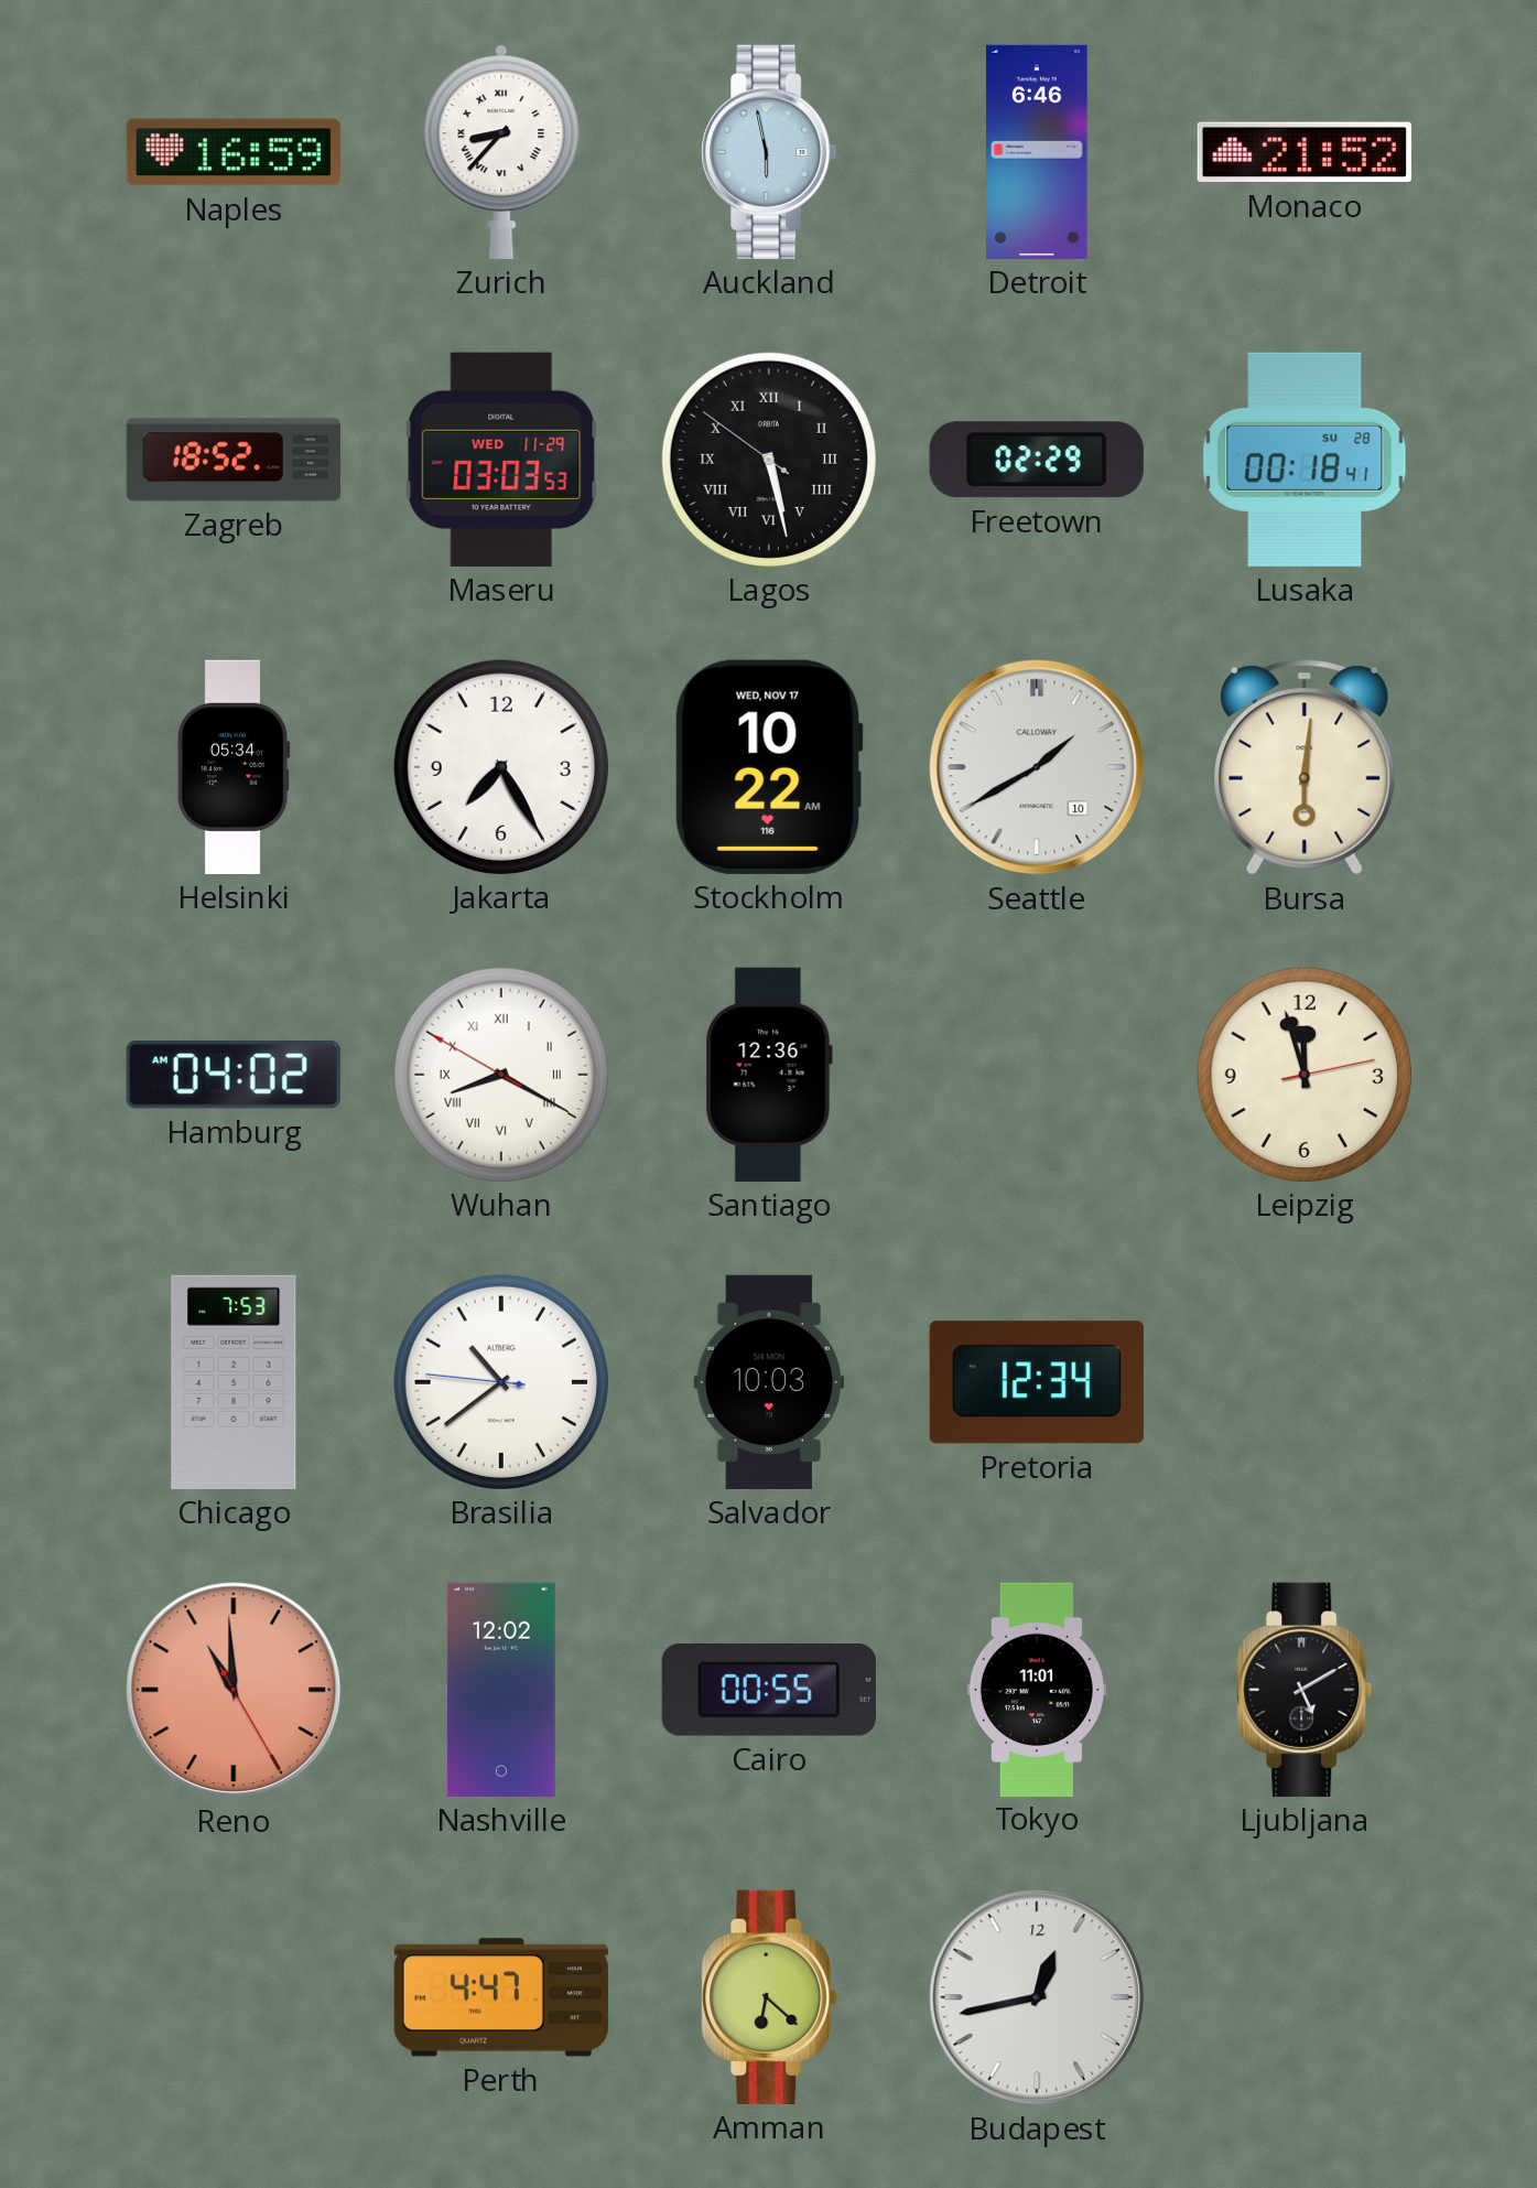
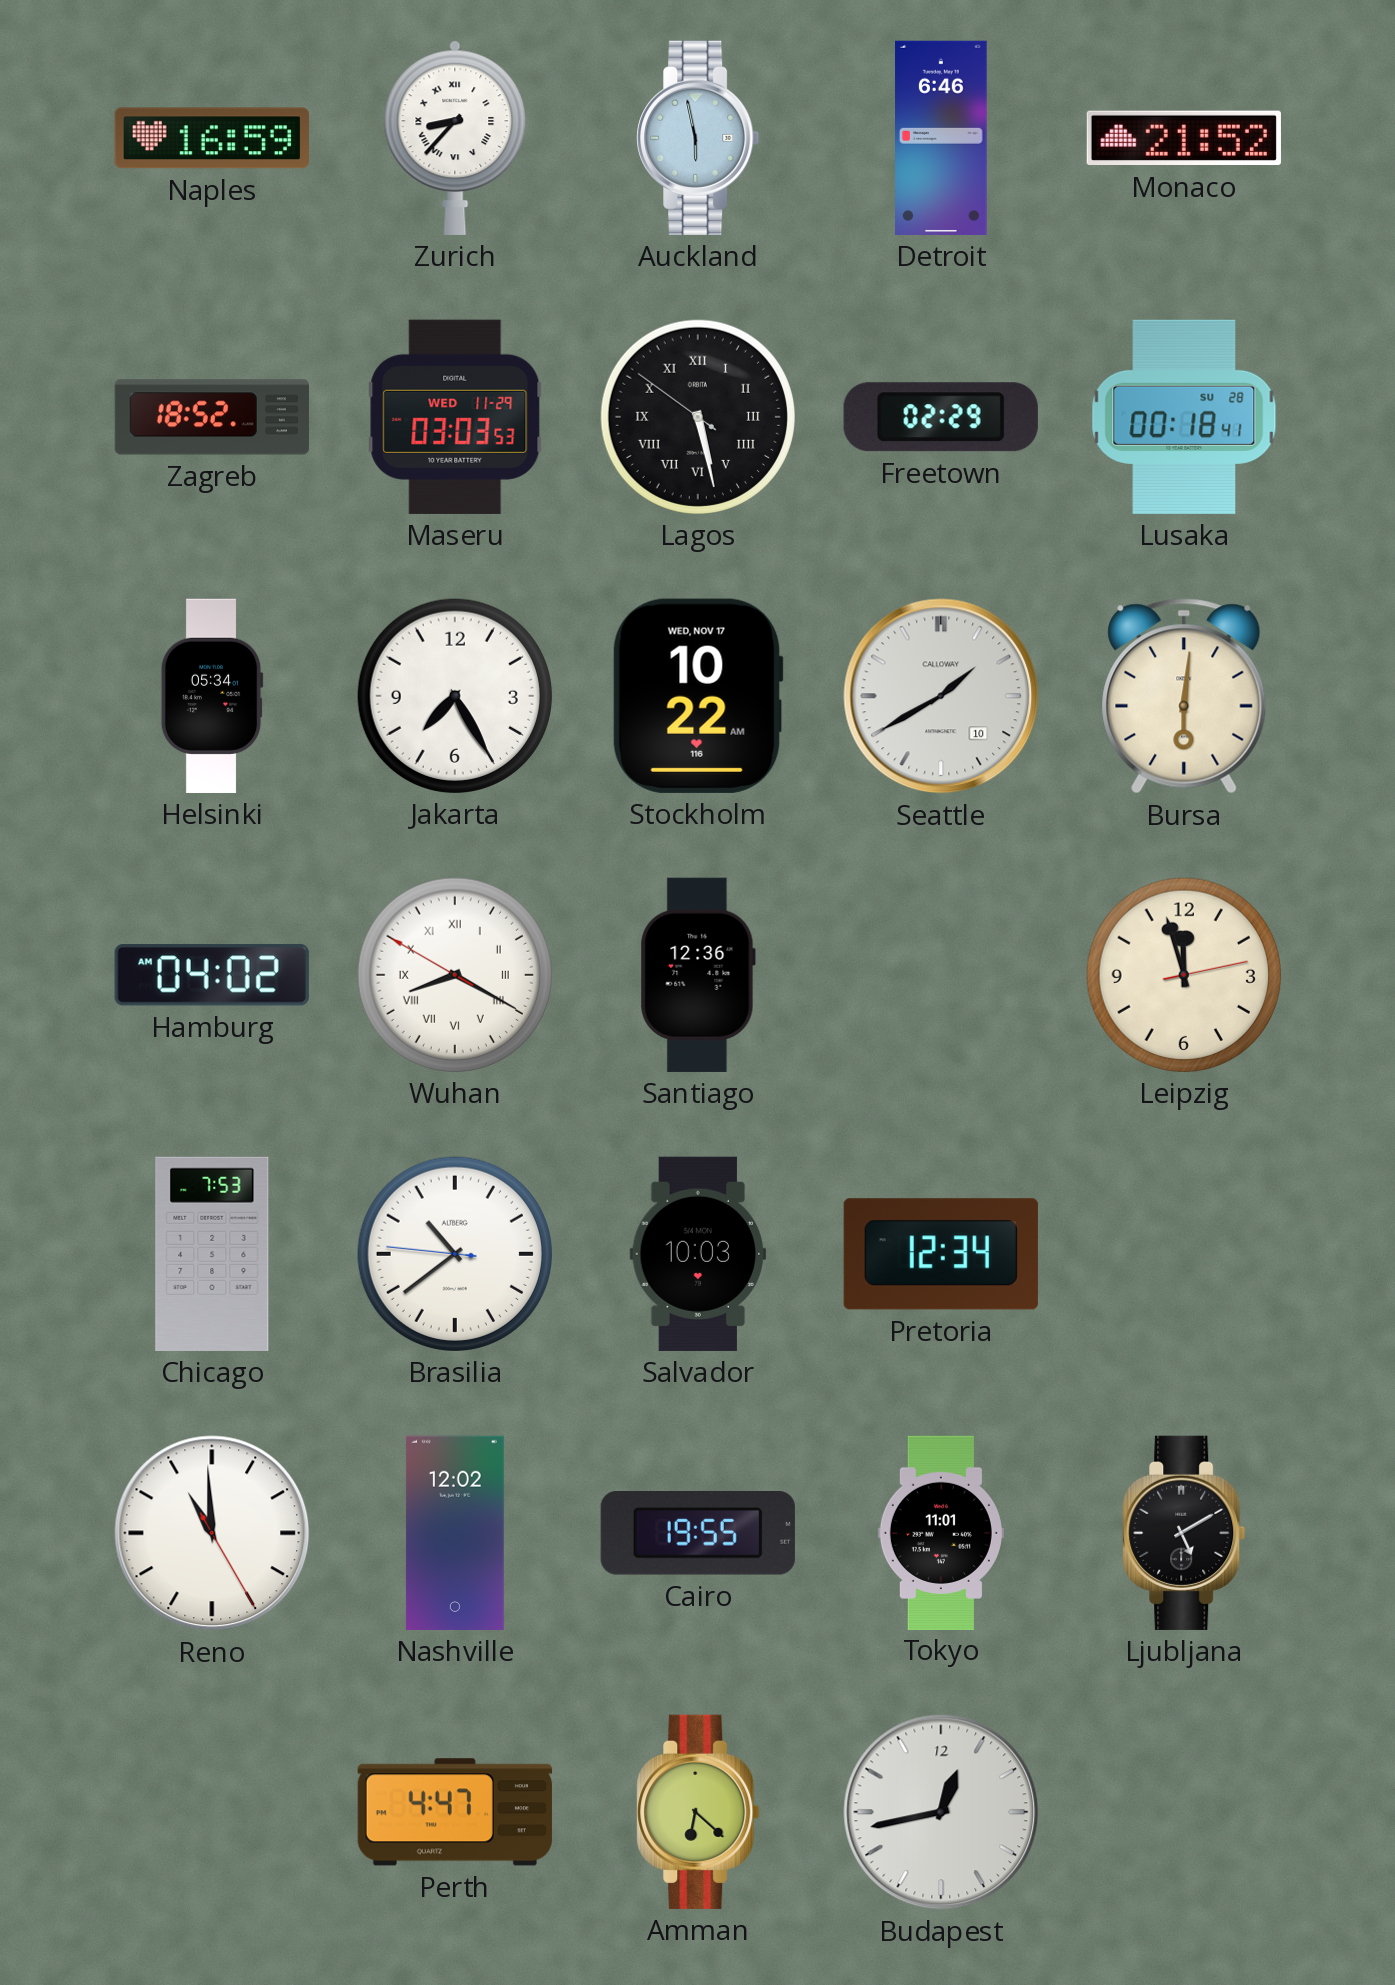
Reno dial: salmon -> white
Cairo: 00:55 -> 19:55
